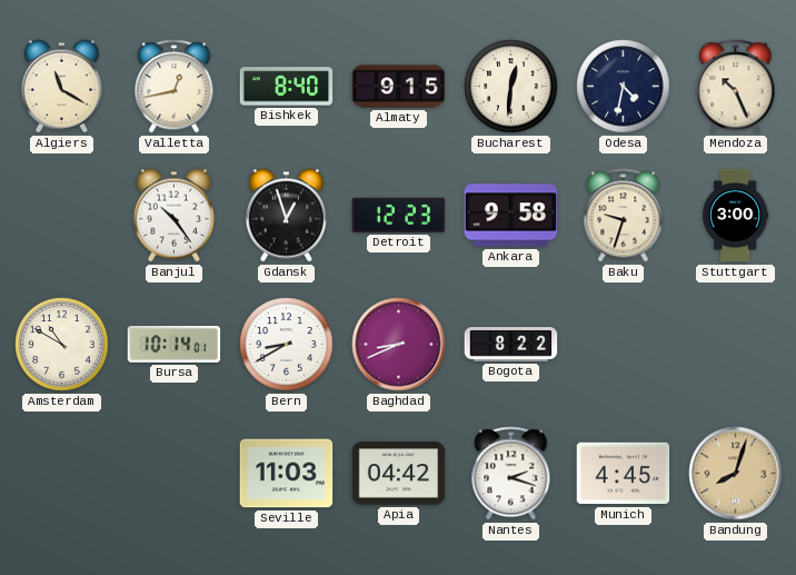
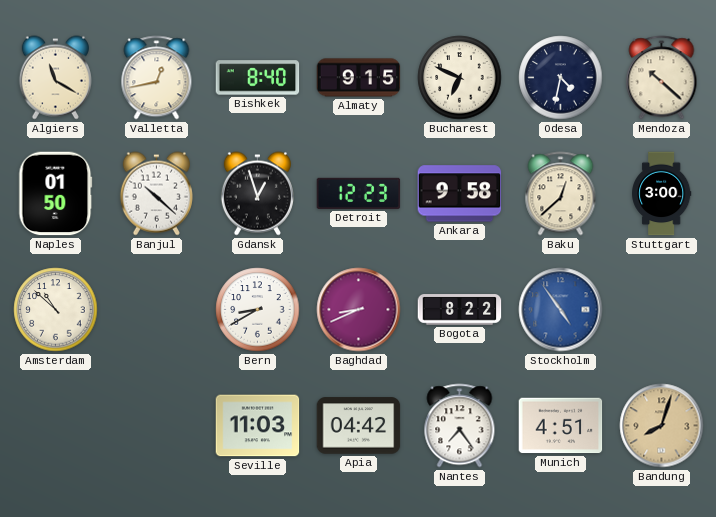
Bucharest: 12:31 -> 6:49
Mendoza: 10:26 -> 10:22
Naples: none -> 01:50
Banjul: 10:24 -> 10:22
Baku: 9:33 -> 12:38
Amsterdam: 10:50 -> 10:52
Bursa: 10:14 -> none
Stockholm: none -> 4:54
Nantes: 2:18 -> 7:24
Munich: 4:45 -> 4:51
